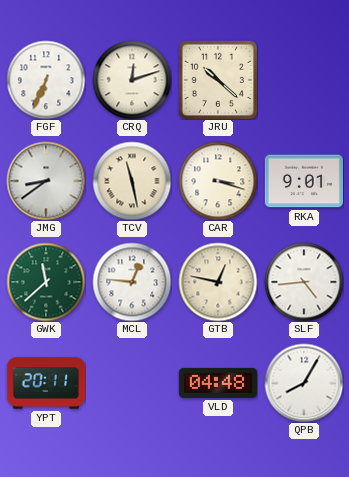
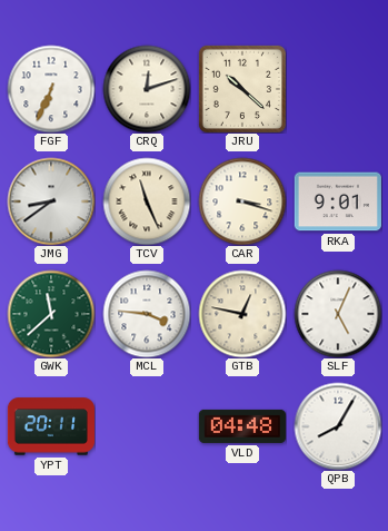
TCV: 11:28 -> 11:26
MCL: 12:46 -> 3:46
SLF: 4:44 -> 5:04
